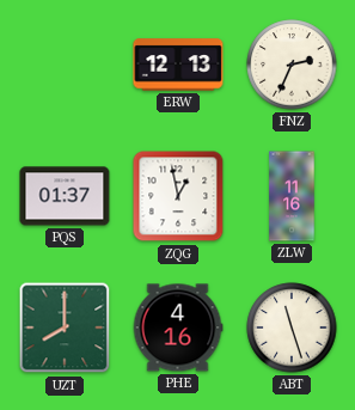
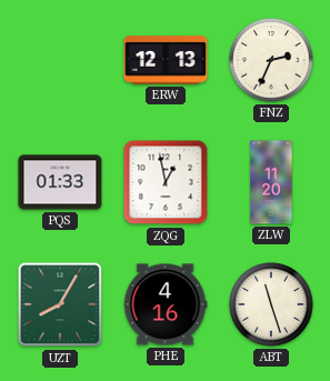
PQS: 01:37 -> 01:33
ZLW: 11:16 -> 11:20
UZT: 8:00 -> 8:05
